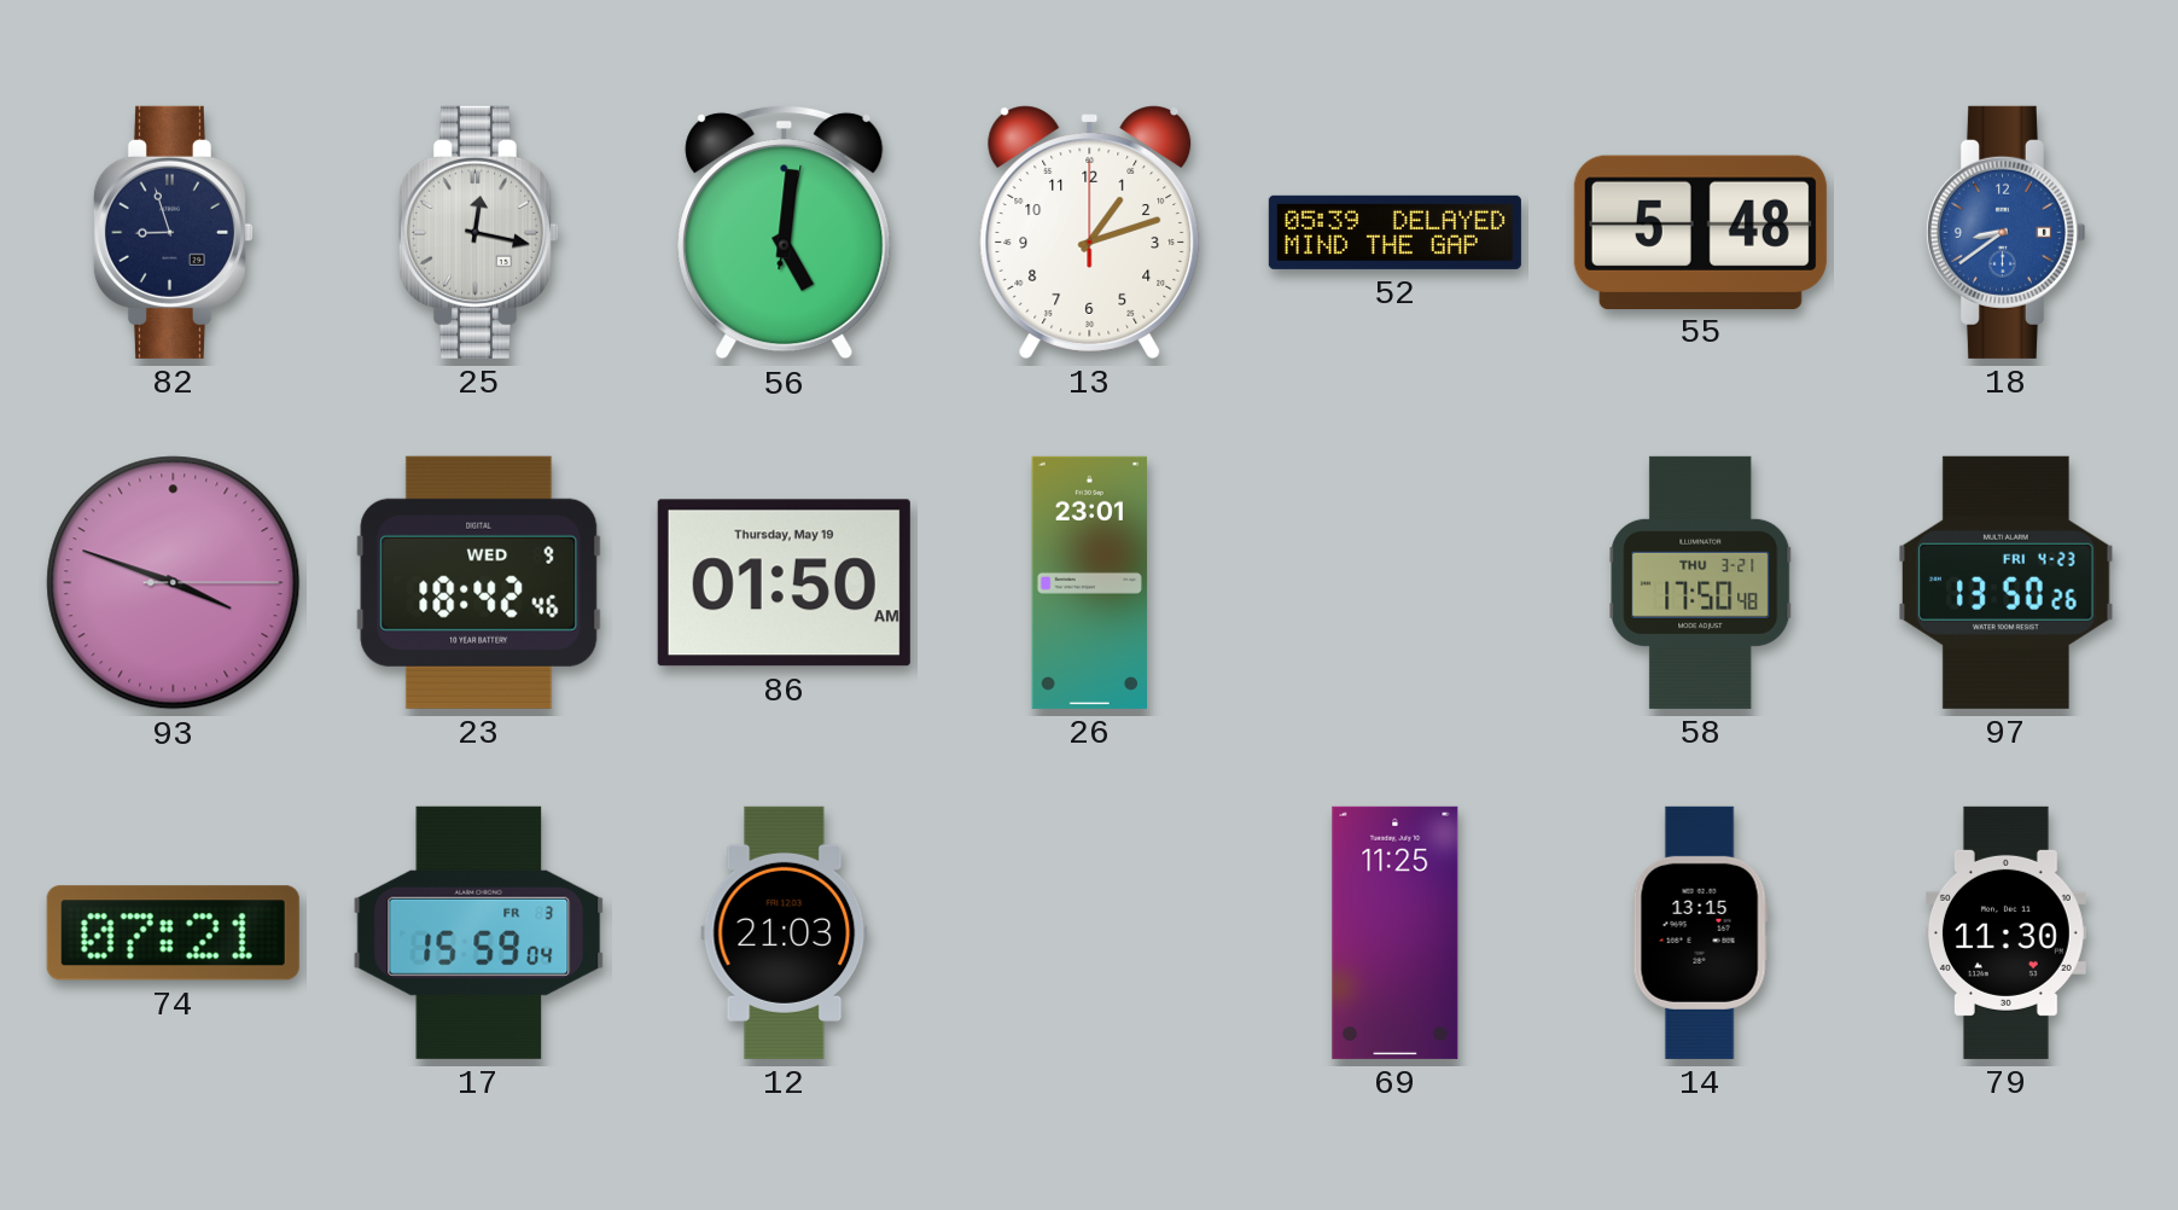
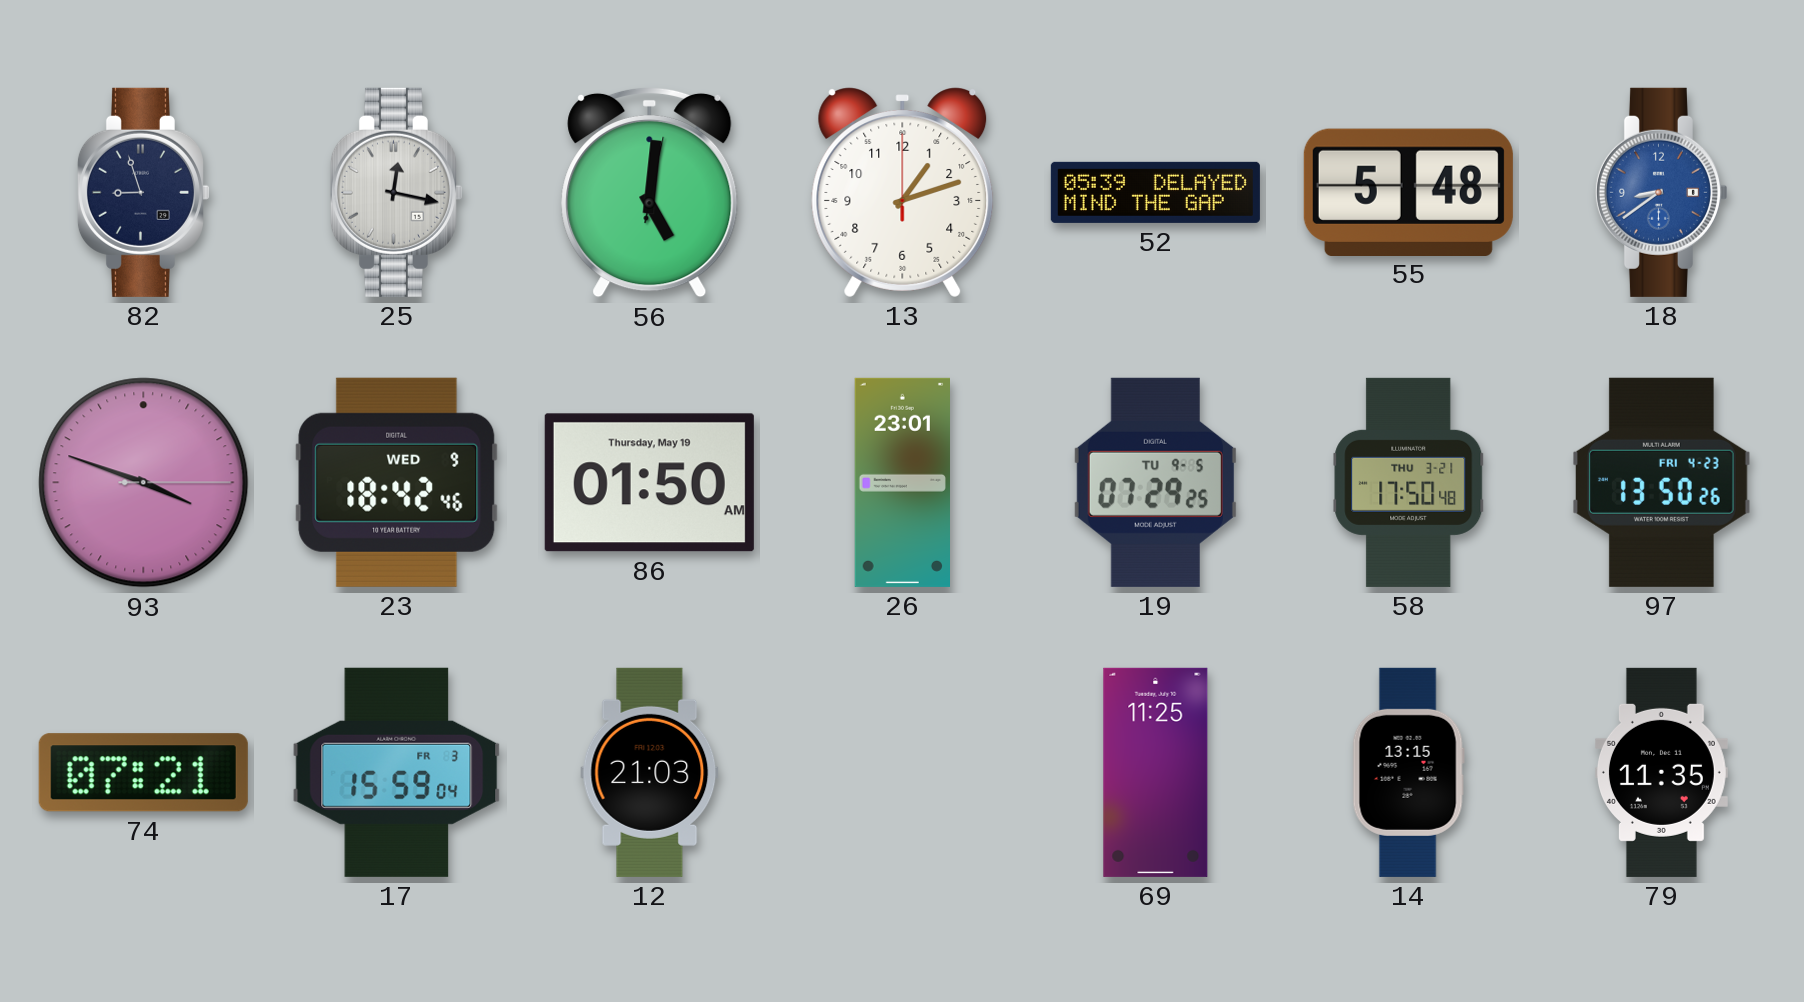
19: none -> 07:29
79: 11:30 -> 11:35
